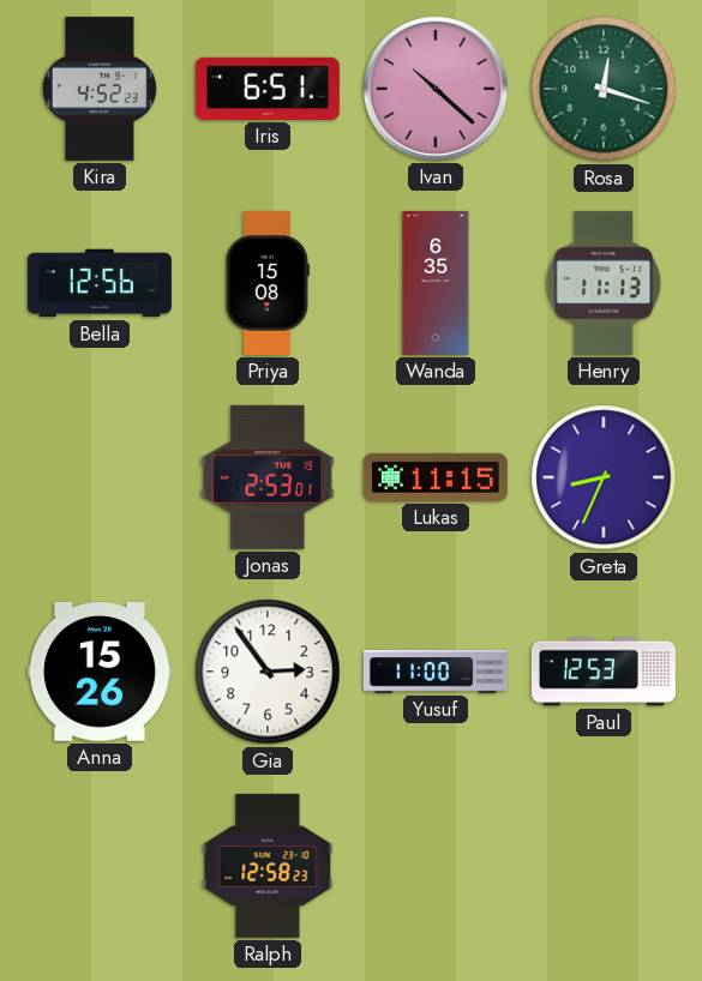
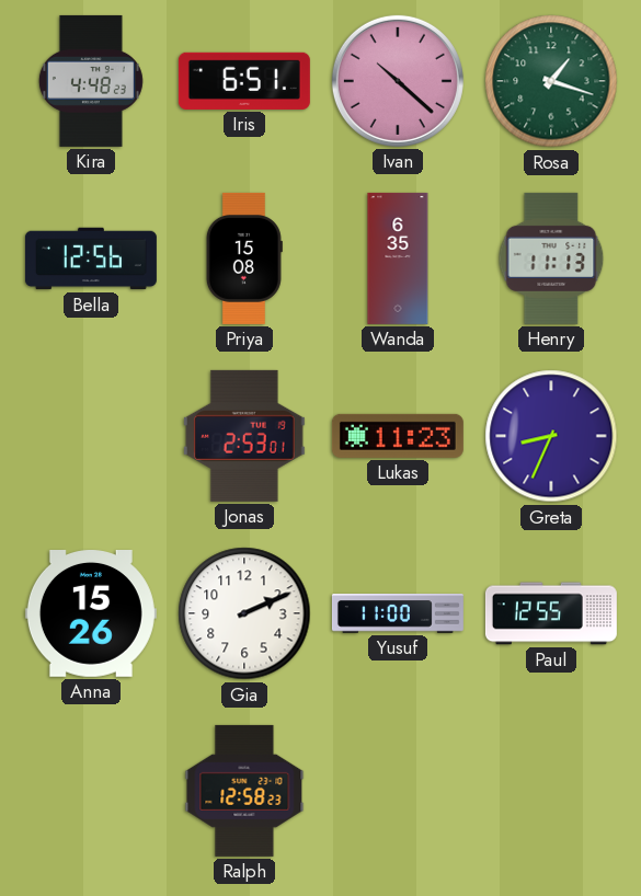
Kira: 4:52 -> 4:48
Rosa: 12:18 -> 1:18
Lukas: 11:15 -> 11:23
Gia: 2:54 -> 2:11
Paul: 12:53 -> 12:55
